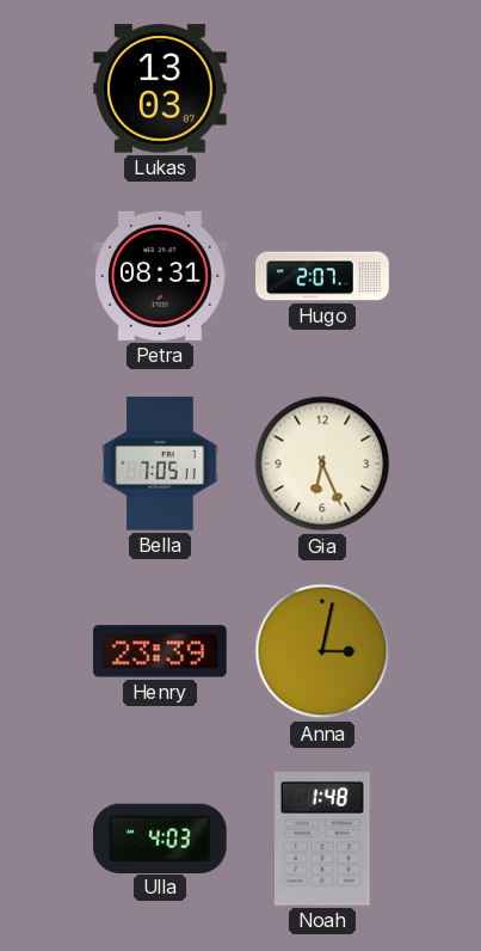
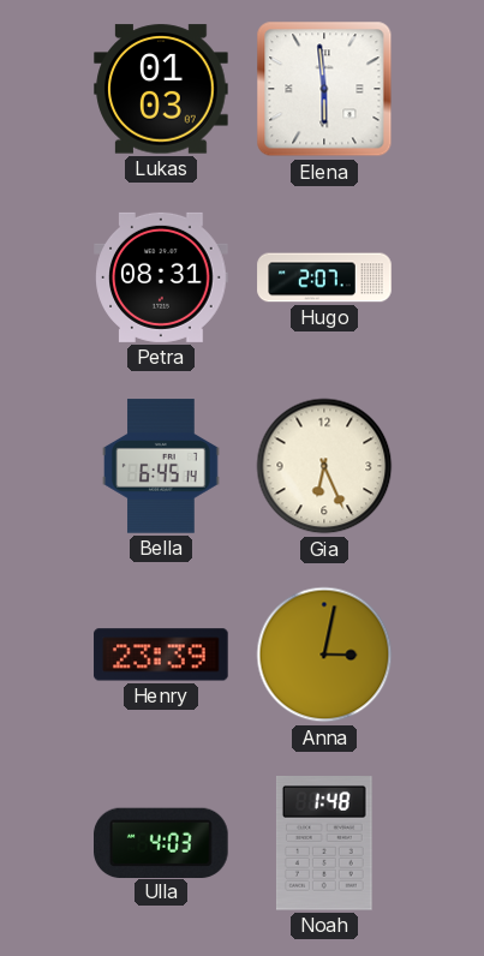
Lukas: 13:03 -> 01:03
Elena: none -> 5:59
Bella: 7:05 -> 6:45
